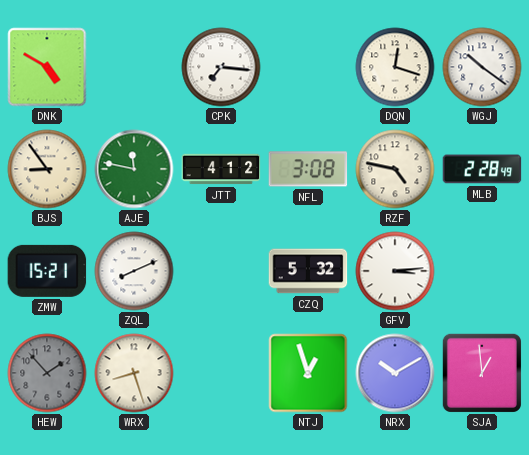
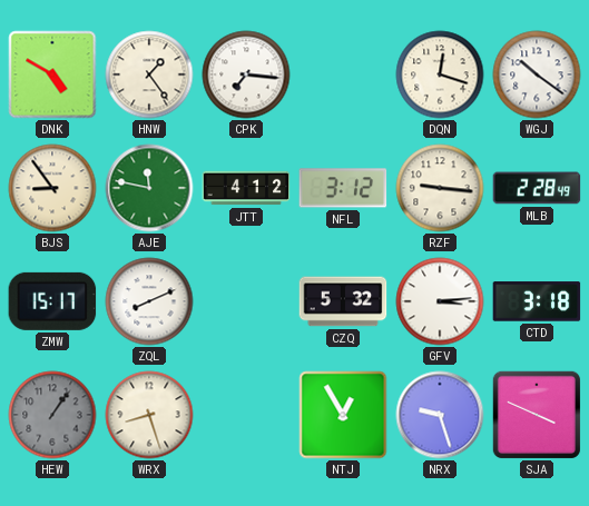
HNW: none -> 1:24
NFL: 3:08 -> 3:12
RZF: 4:47 -> 9:16
ZMW: 15:21 -> 15:17
CTD: none -> 3:18
HEW: 1:53 -> 1:06
NTJ: 12:57 -> 12:55
NRX: 10:10 -> 9:27
SJA: 12:59 -> 3:49
